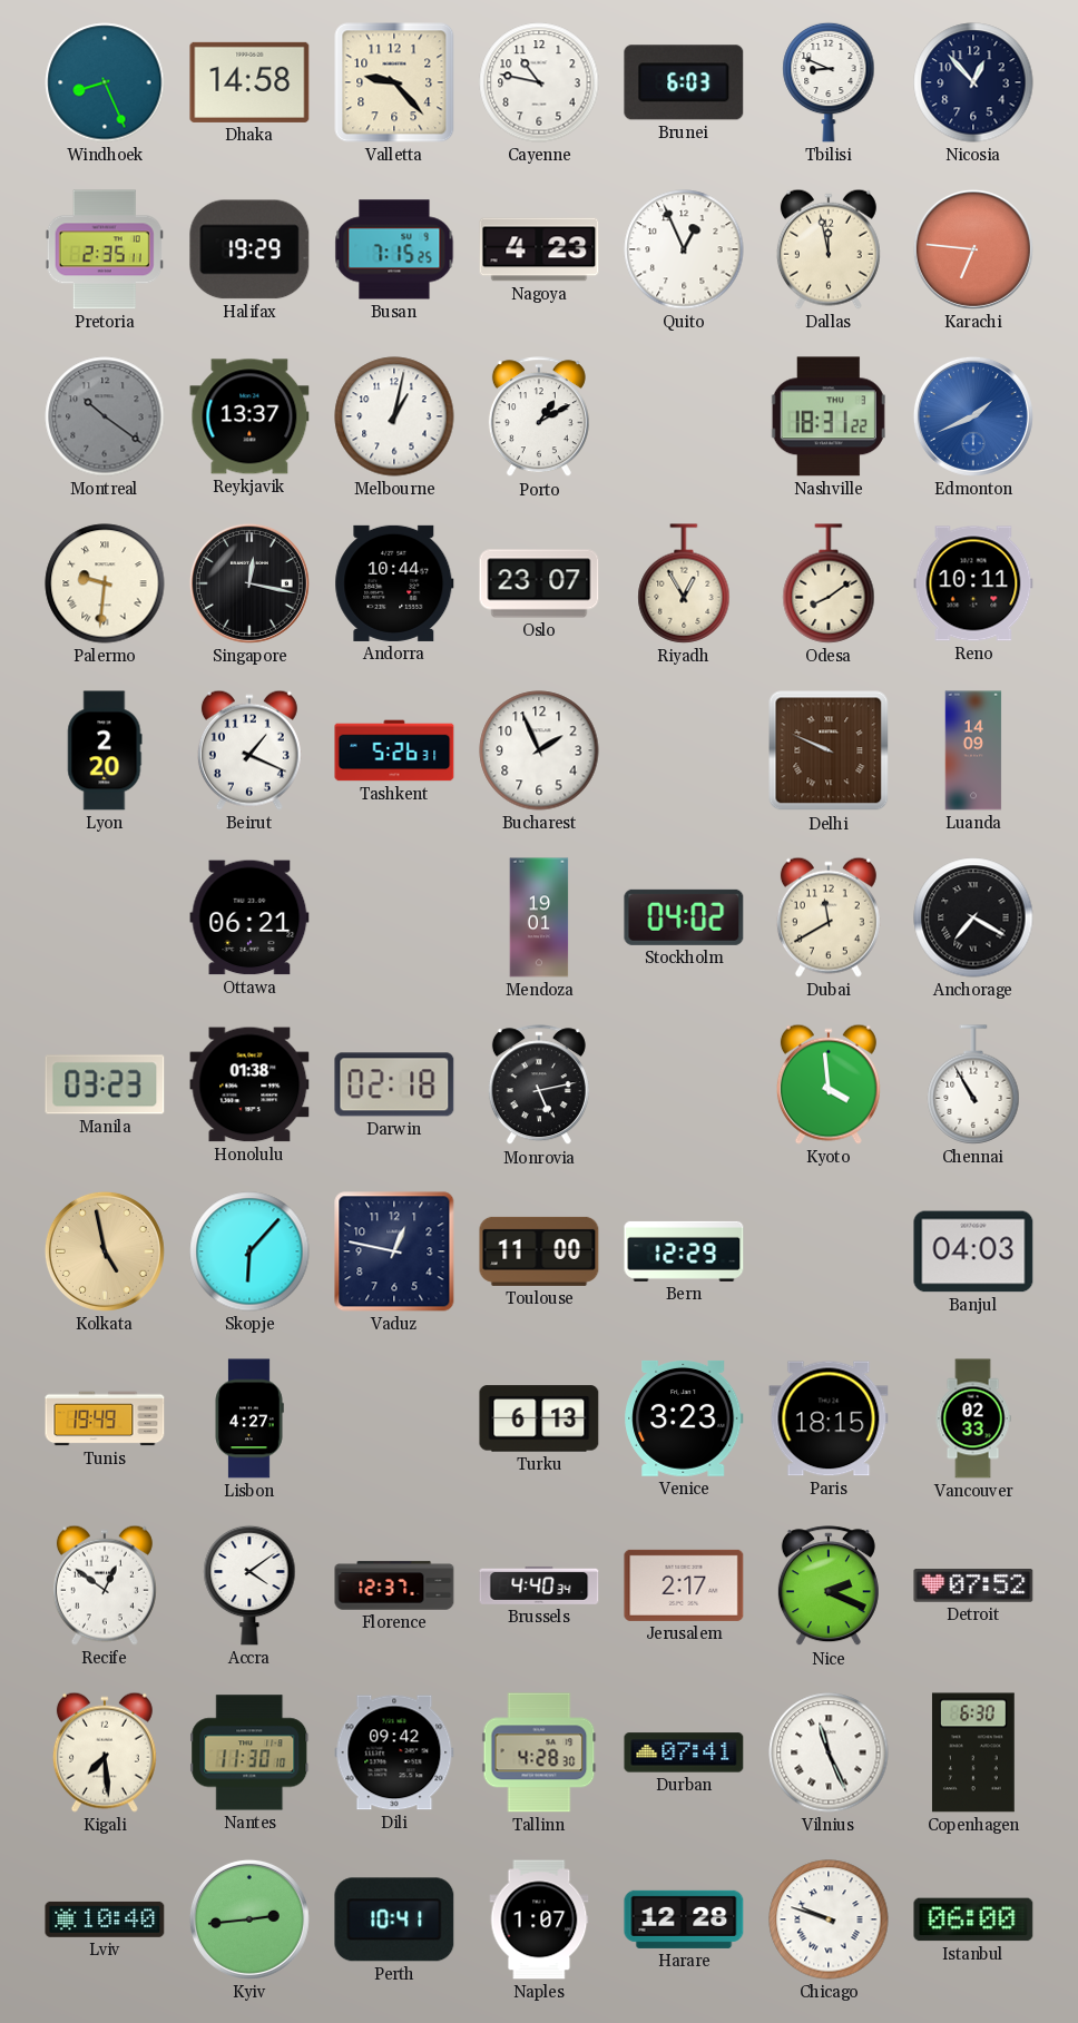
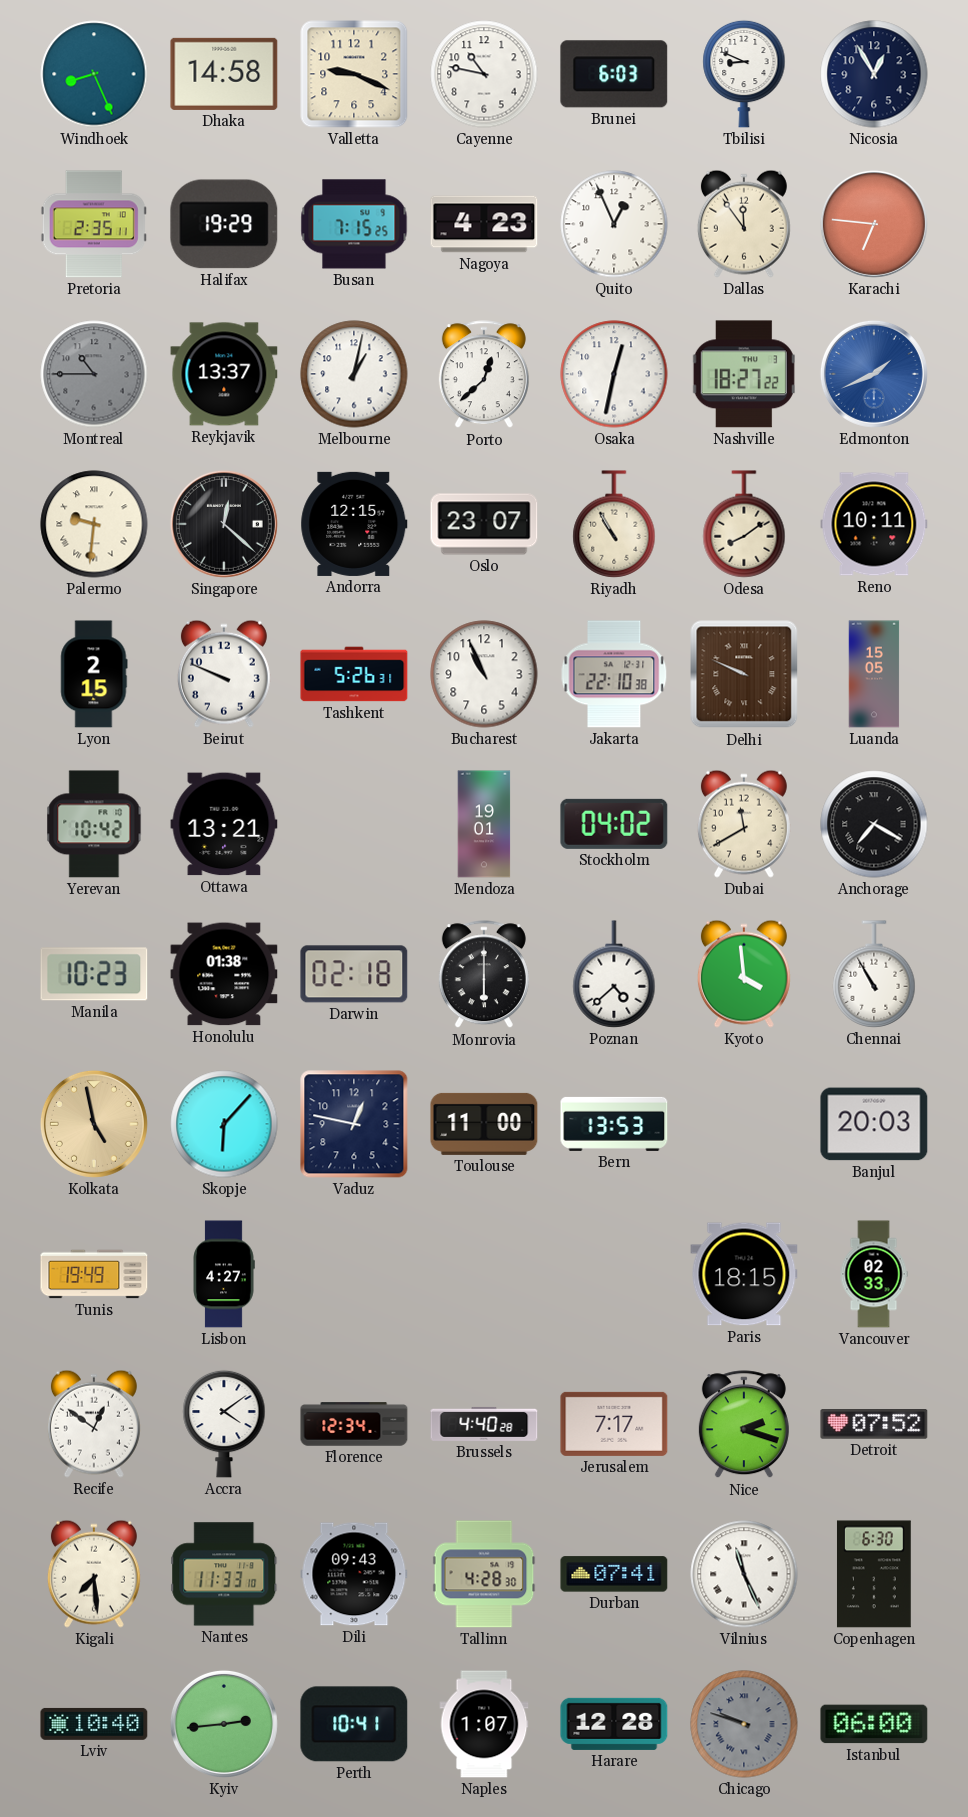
Valletta: 9:23 -> 9:19
Nicosia: 12:53 -> 12:55
Dallas: 11:58 -> 11:54
Montreal: 10:21 -> 10:45
Porto: 1:10 -> 12:38
Osaka: none -> 12:32
Nashville: 18:31 -> 18:27
Singapore: 12:17 -> 12:22
Andorra: 10:44 -> 12:15
Riyadh: 12:55 -> 10:55
Lyon: 2:20 -> 2:15
Beirut: 1:19 -> 9:49
Bucharest: 1:56 -> 10:56
Jakarta: none -> 22:10
Luanda: 14:09 -> 15:05
Yerevan: none -> 10:42
Ottawa: 06:21 -> 13:21
Manila: 03:23 -> 10:23
Monrovia: 5:13 -> 6:00
Poznan: none -> 4:38
Bern: 12:29 -> 13:53
Banjul: 04:03 -> 20:03
Turku: 6:13 -> none
Venice: 3:23 -> none
Florence: 12:37 -> 12:34
Brussels: 4:40:34 -> 4:40:28
Jerusalem: 2:17 -> 7:17
Nice: 2:19 -> 2:18
Nantes: 11:30 -> 11:33
Dili: 09:42 -> 09:43
Chicago dial: white -> grey
